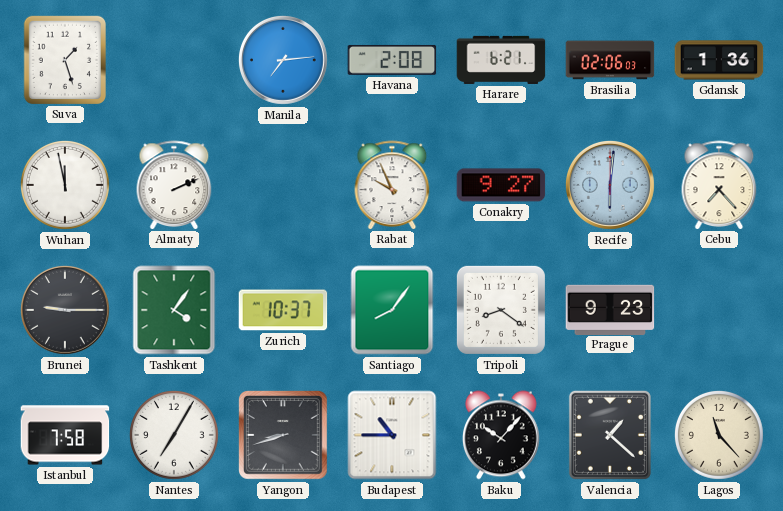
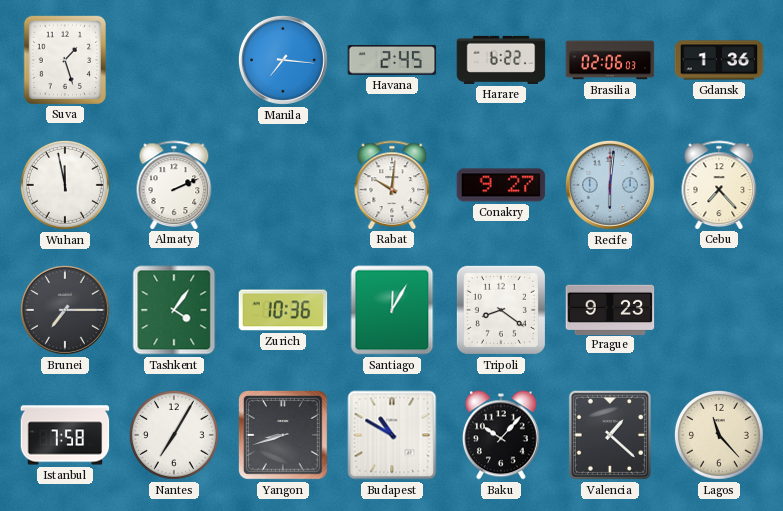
Manila: 7:14 -> 7:16
Havana: 2:08 -> 2:45
Harare: 6:21 -> 6:22
Rabat: 9:56 -> 10:01
Brunei: 9:15 -> 7:15
Zurich: 10:37 -> 10:36
Santiago: 8:06 -> 12:05
Budapest: 10:45 -> 10:50
